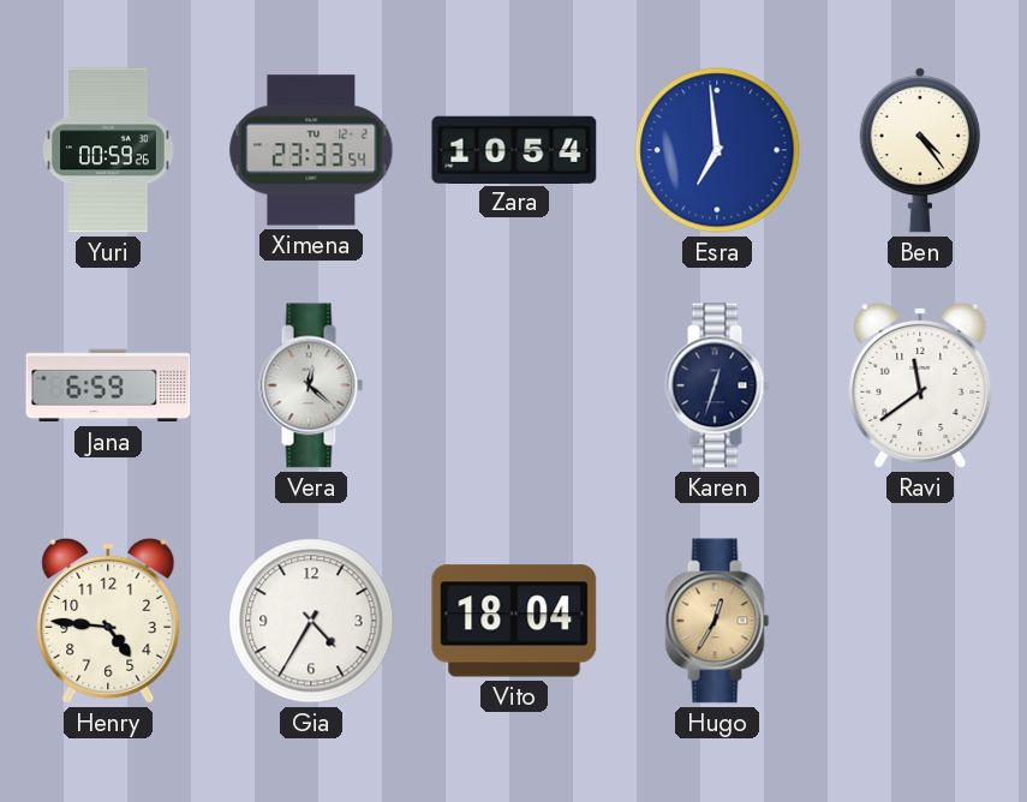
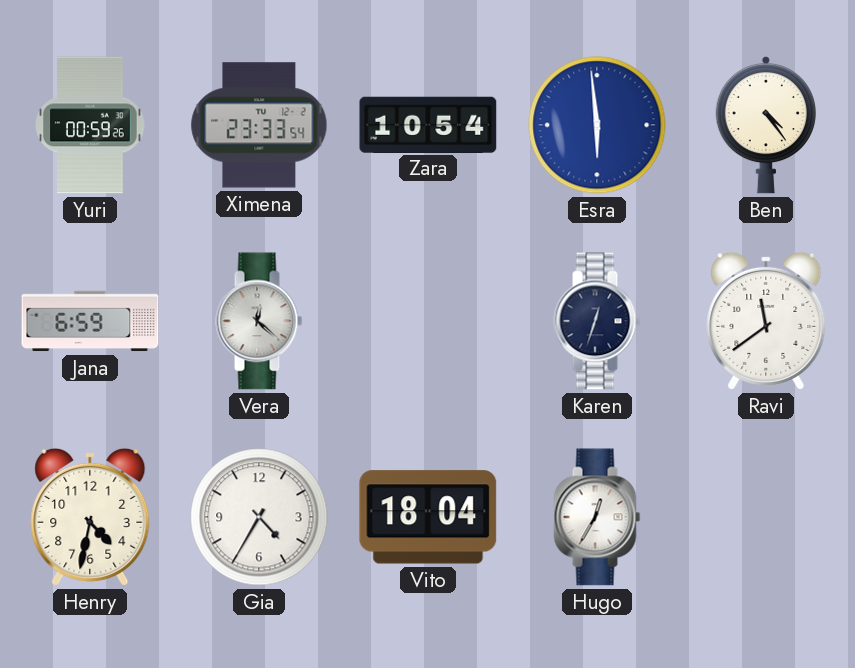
Esra: 6:59 -> 5:59
Henry: 4:46 -> 4:32
Hugo dial: champagne -> white
